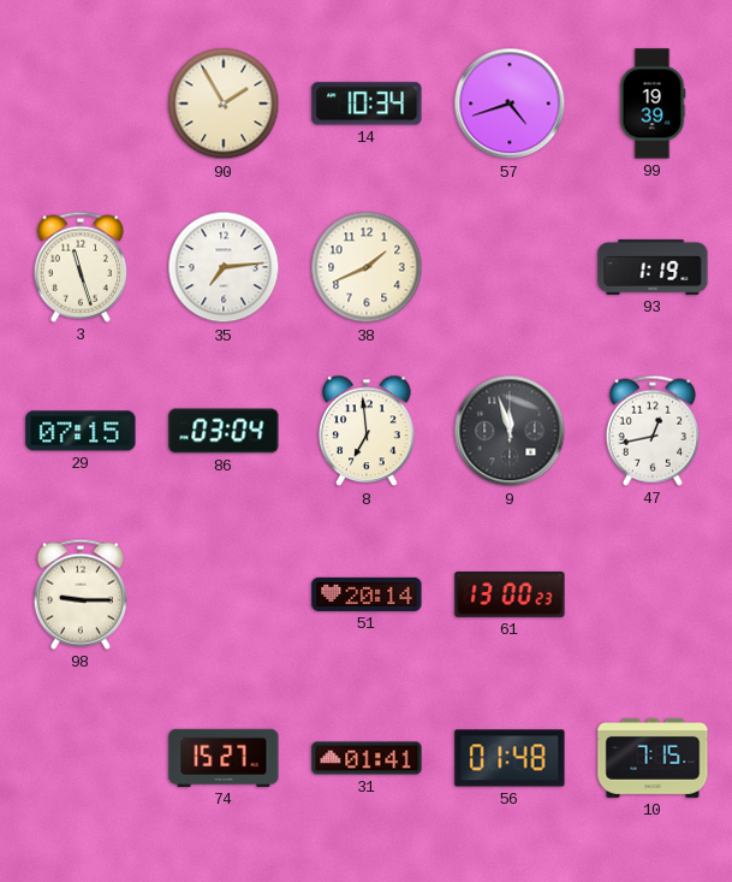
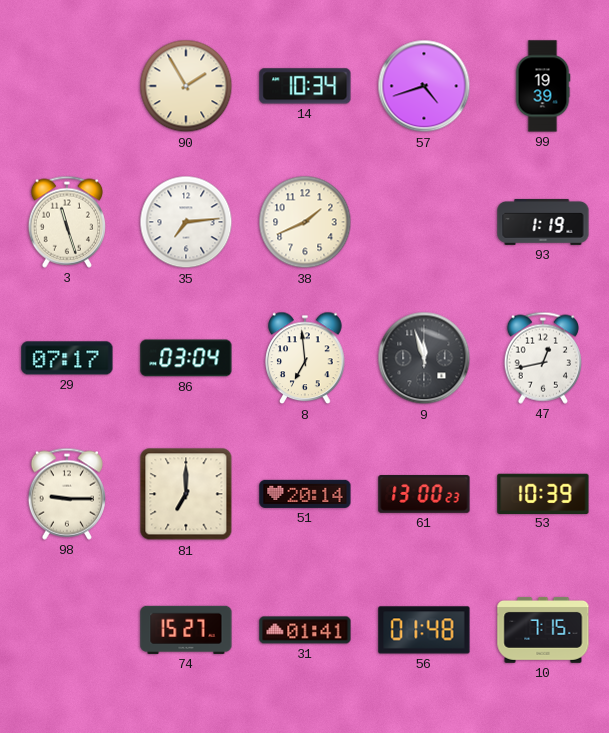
29: 07:15 -> 07:17
81: none -> 7:00
53: none -> 10:39
